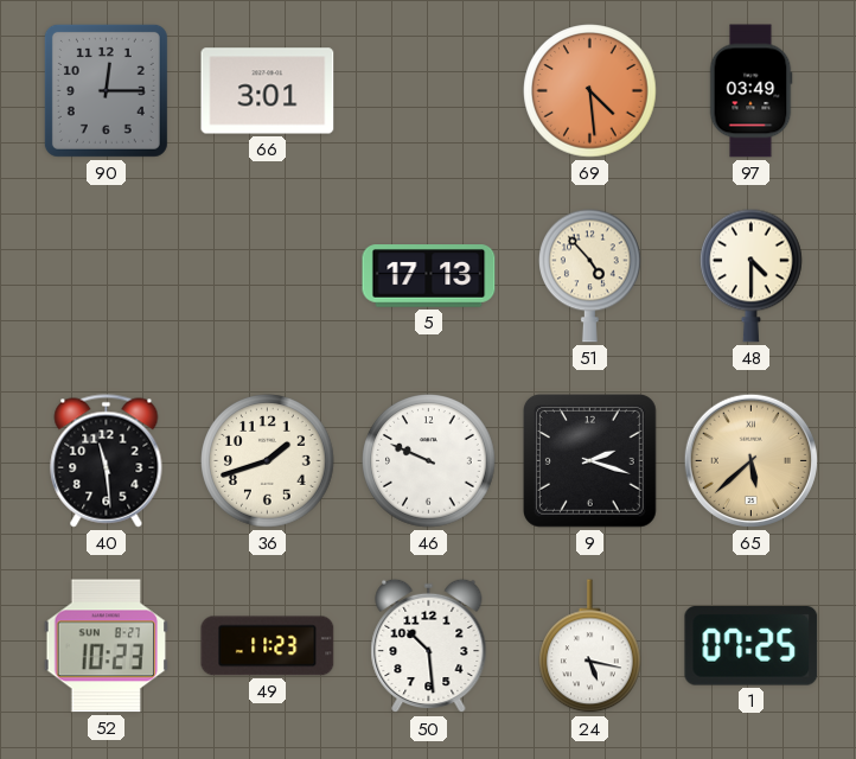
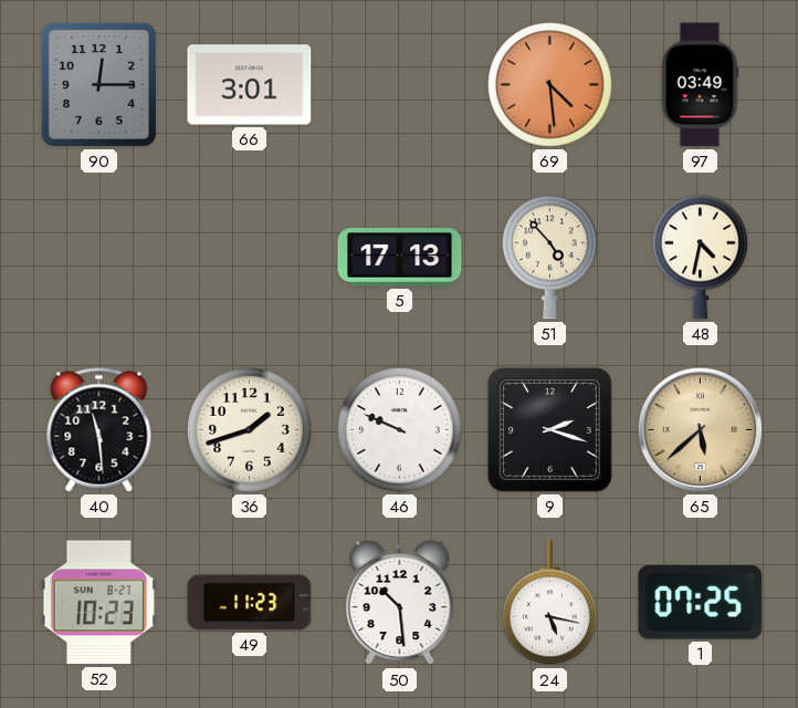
48: 4:30 -> 4:32
